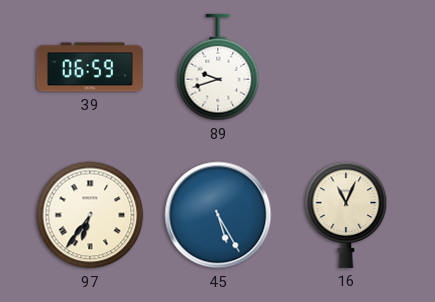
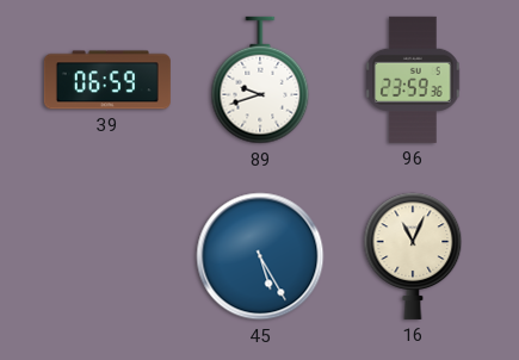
96: none -> 23:59
97: 6:36 -> none
